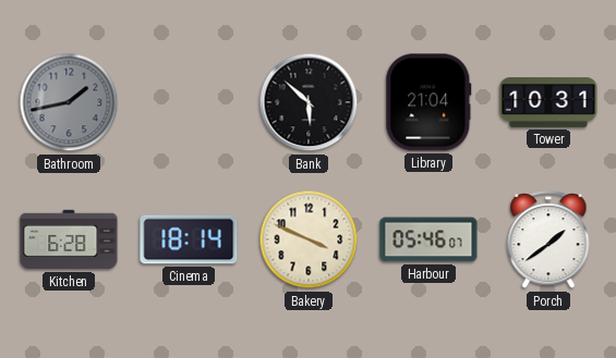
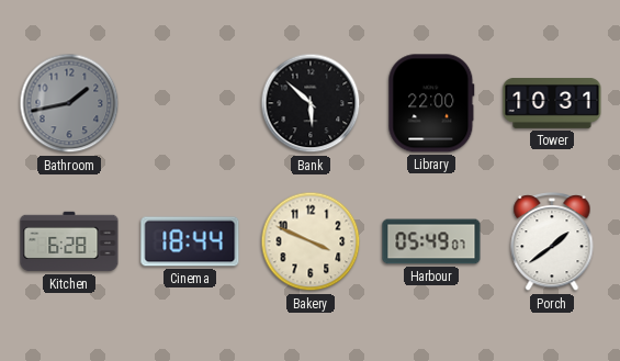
Library: 21:04 -> 22:00
Cinema: 18:14 -> 18:44
Harbour: 05:46 -> 05:49
